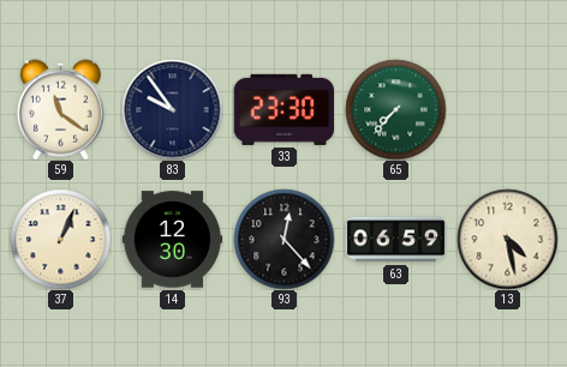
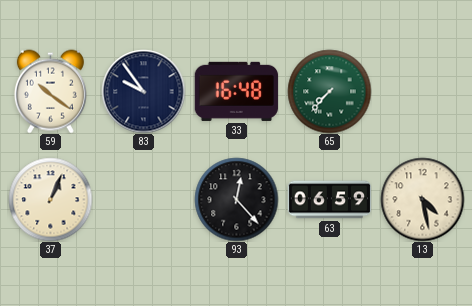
59: 11:21 -> 10:21
33: 23:30 -> 16:48
14: 12:30 -> none
